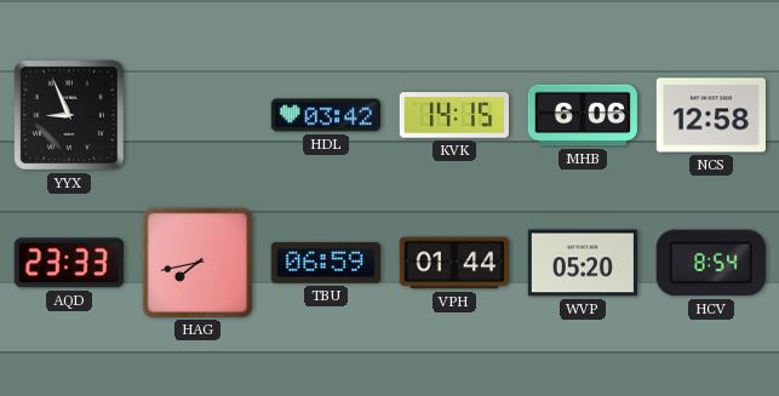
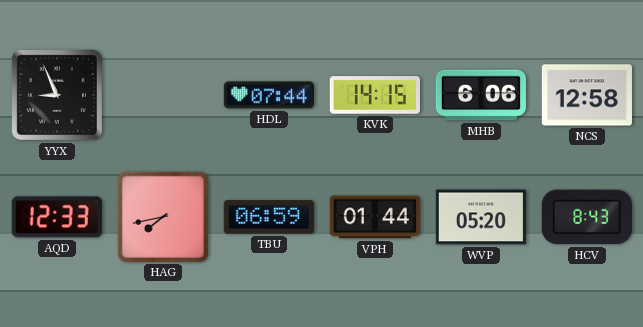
HDL: 03:42 -> 07:44
AQD: 23:33 -> 12:33
HCV: 8:54 -> 8:43
